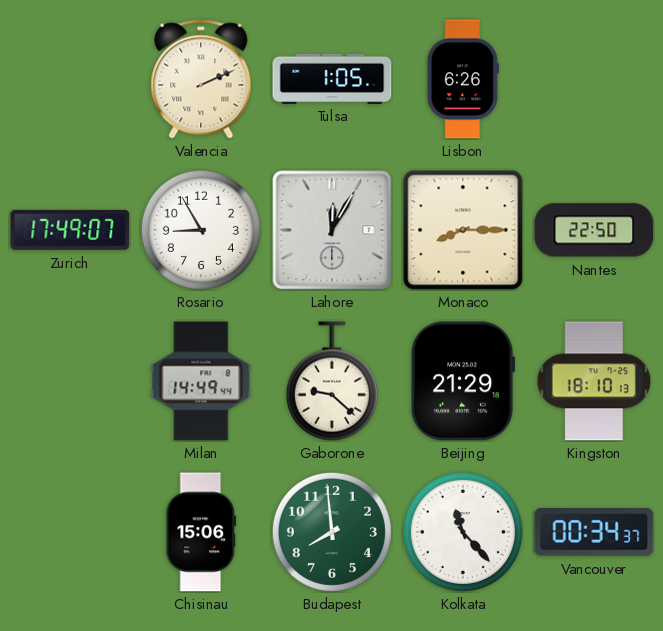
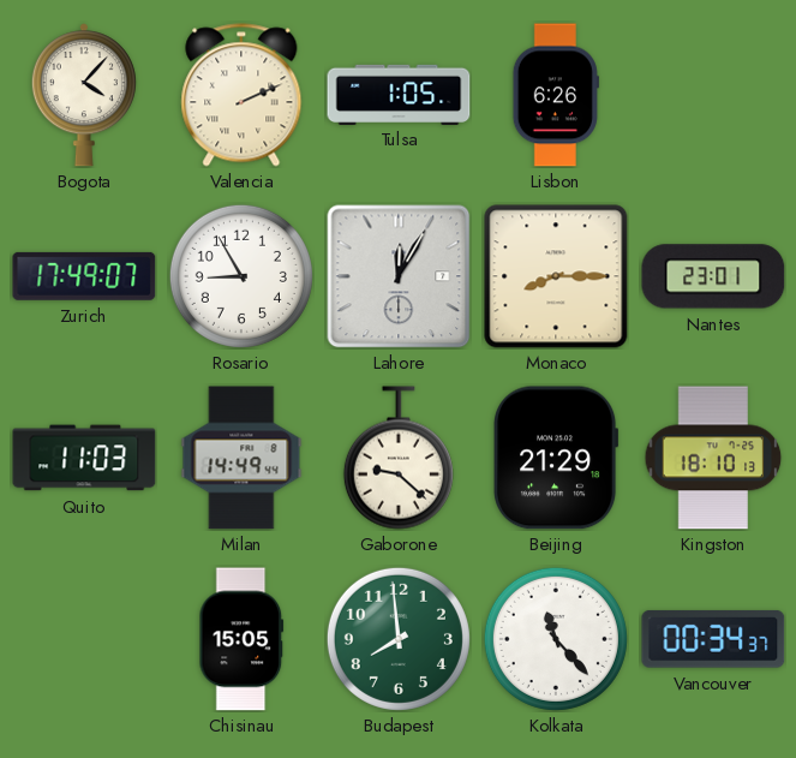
Bogota: none -> 4:07
Nantes: 22:50 -> 23:01
Quito: none -> 11:03
Chisinau: 15:06 -> 15:05
